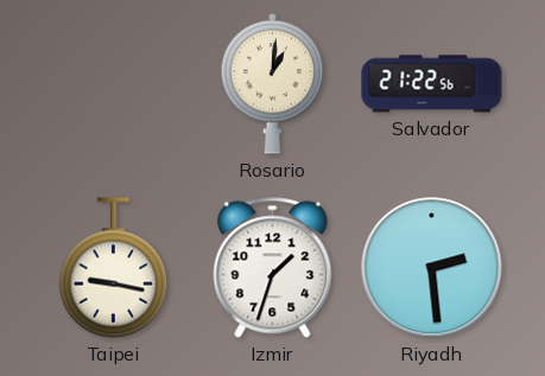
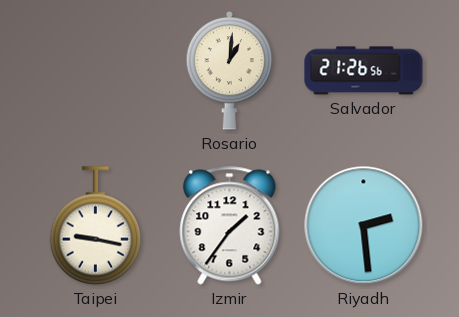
Salvador: 21:22 -> 21:26
Izmir: 1:33 -> 1:36
